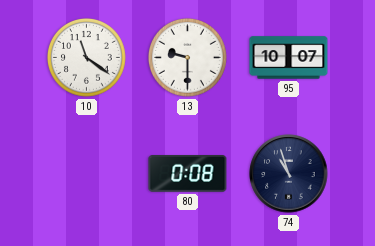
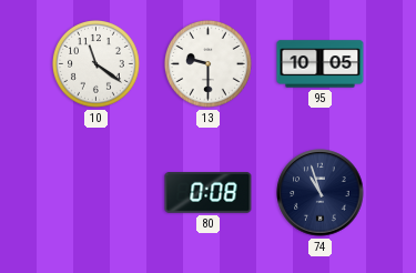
95: 10:07 -> 10:05
